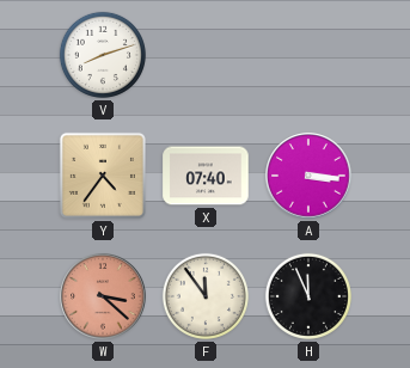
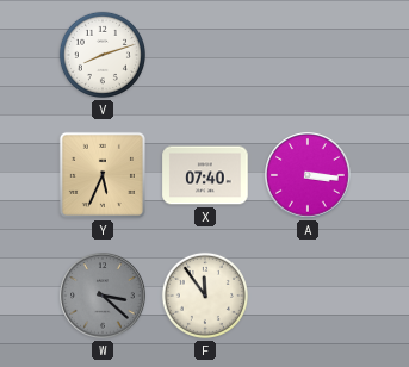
Y: 4:36 -> 5:34
W dial: salmon -> grey
H: 11:56 -> none
